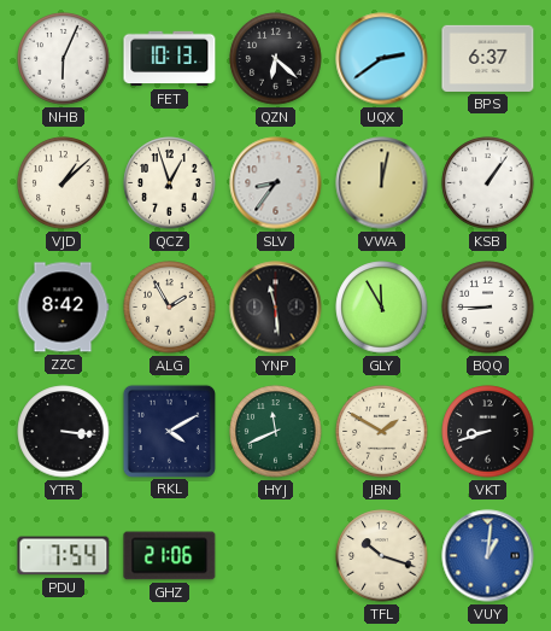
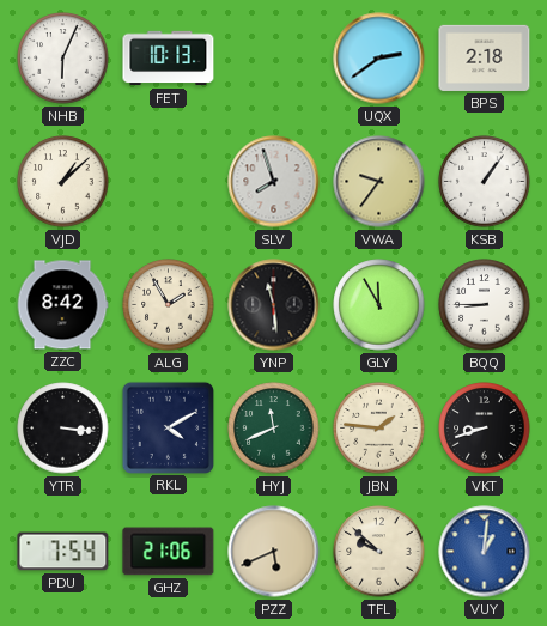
QZN: 6:22 -> none
BPS: 6:37 -> 2:18
QCZ: 12:57 -> none
SLV: 8:36 -> 7:57
VWA: 12:02 -> 9:36
JBN: 1:50 -> 1:46
PZZ: none -> 5:41
TFL: 10:18 -> 9:52
